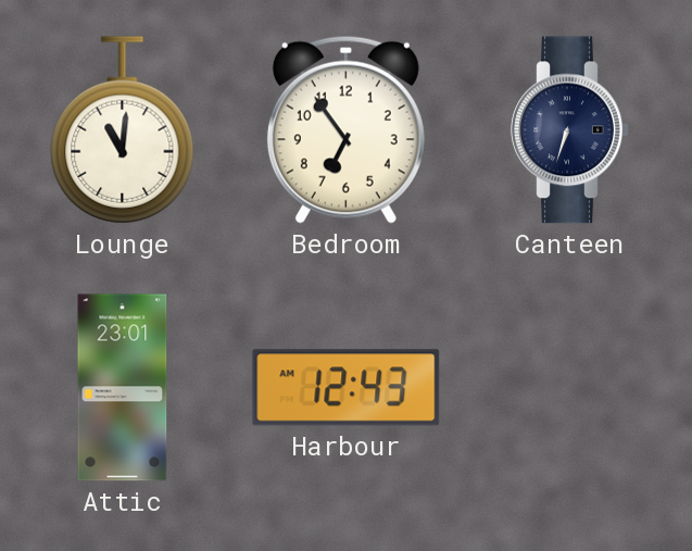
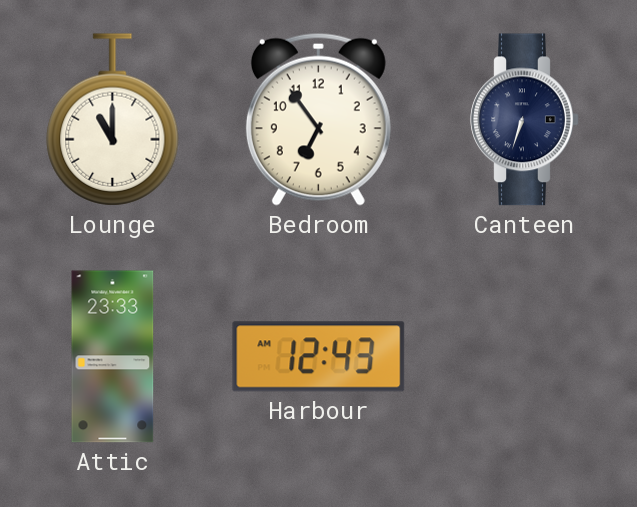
Lounge: 11:01 -> 11:00
Attic: 23:01 -> 23:33
